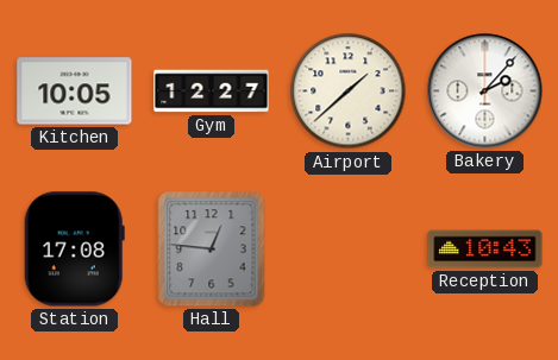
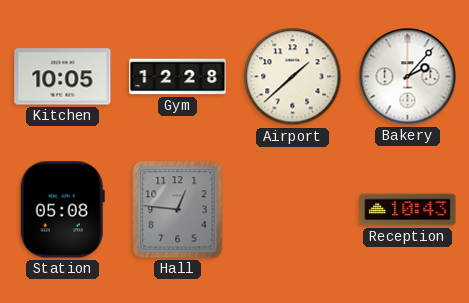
Gym: 12:27 -> 12:28
Station: 17:08 -> 05:08
